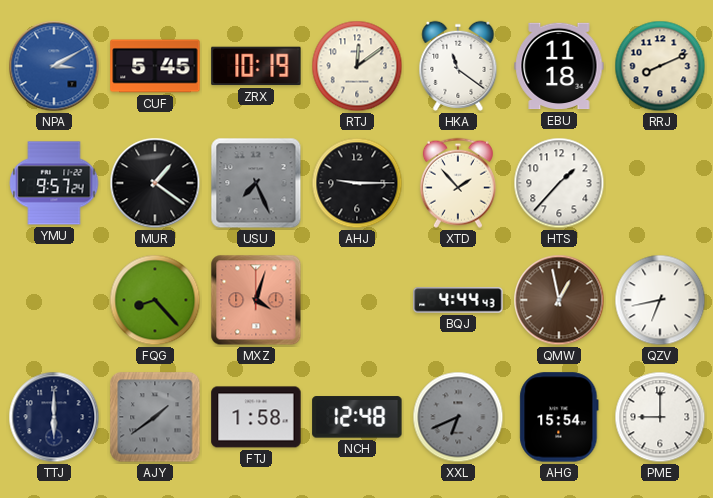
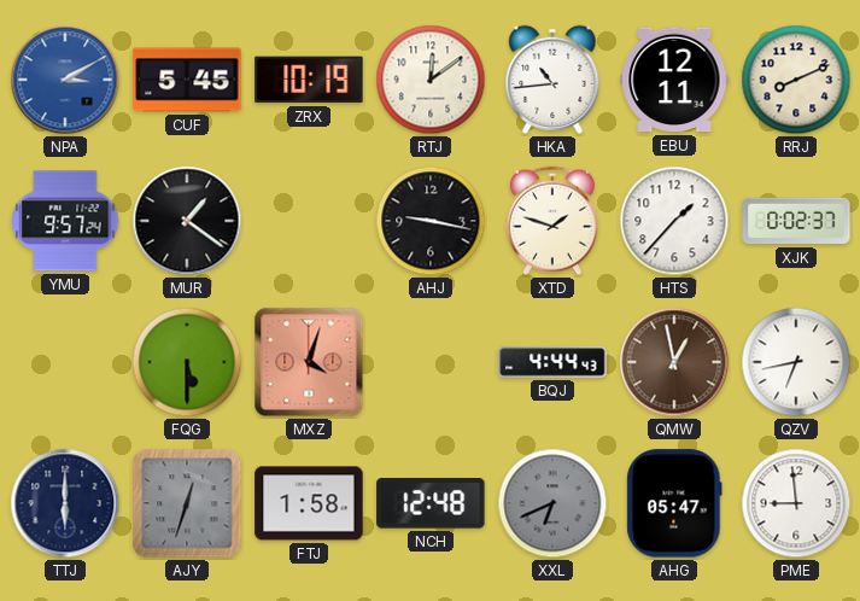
HKA: 11:21 -> 10:44
EBU: 11:18 -> 12:11
USU: 7:26 -> none
AHJ: 9:15 -> 9:17
XTD: 1:53 -> 1:48
XJK: none -> 0:02
FQG: 8:23 -> 5:30
AJY: 1:39 -> 12:33
AHG: 15:54 -> 05:47
PME: 9:00 -> 8:59
